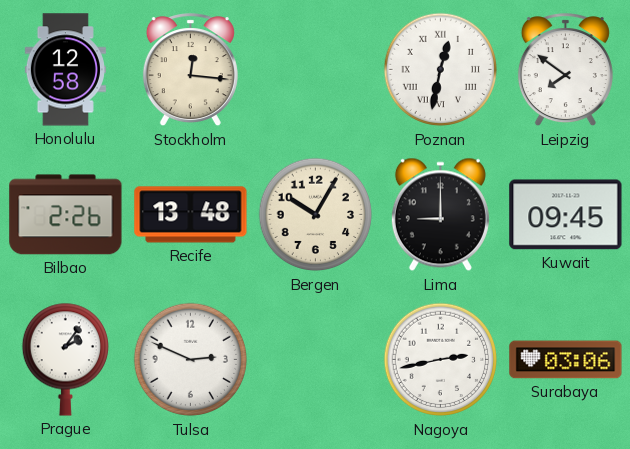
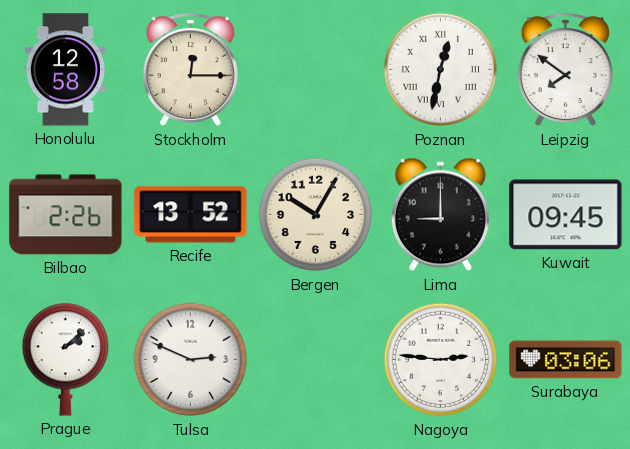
Stockholm: 12:16 -> 12:15
Recife: 13:48 -> 13:52
Prague: 2:06 -> 2:08
Nagoya: 2:43 -> 2:46
